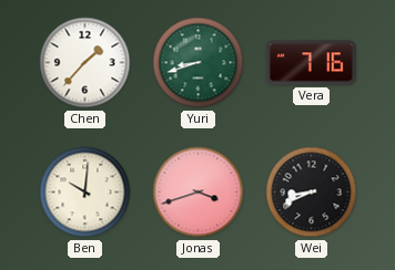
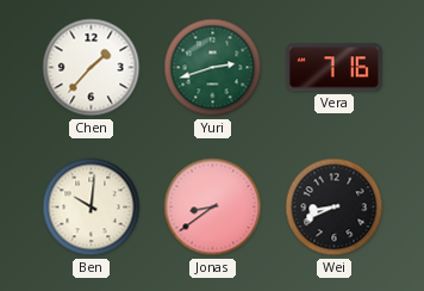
Yuri: 8:42 -> 2:42
Jonas: 3:42 -> 8:39
